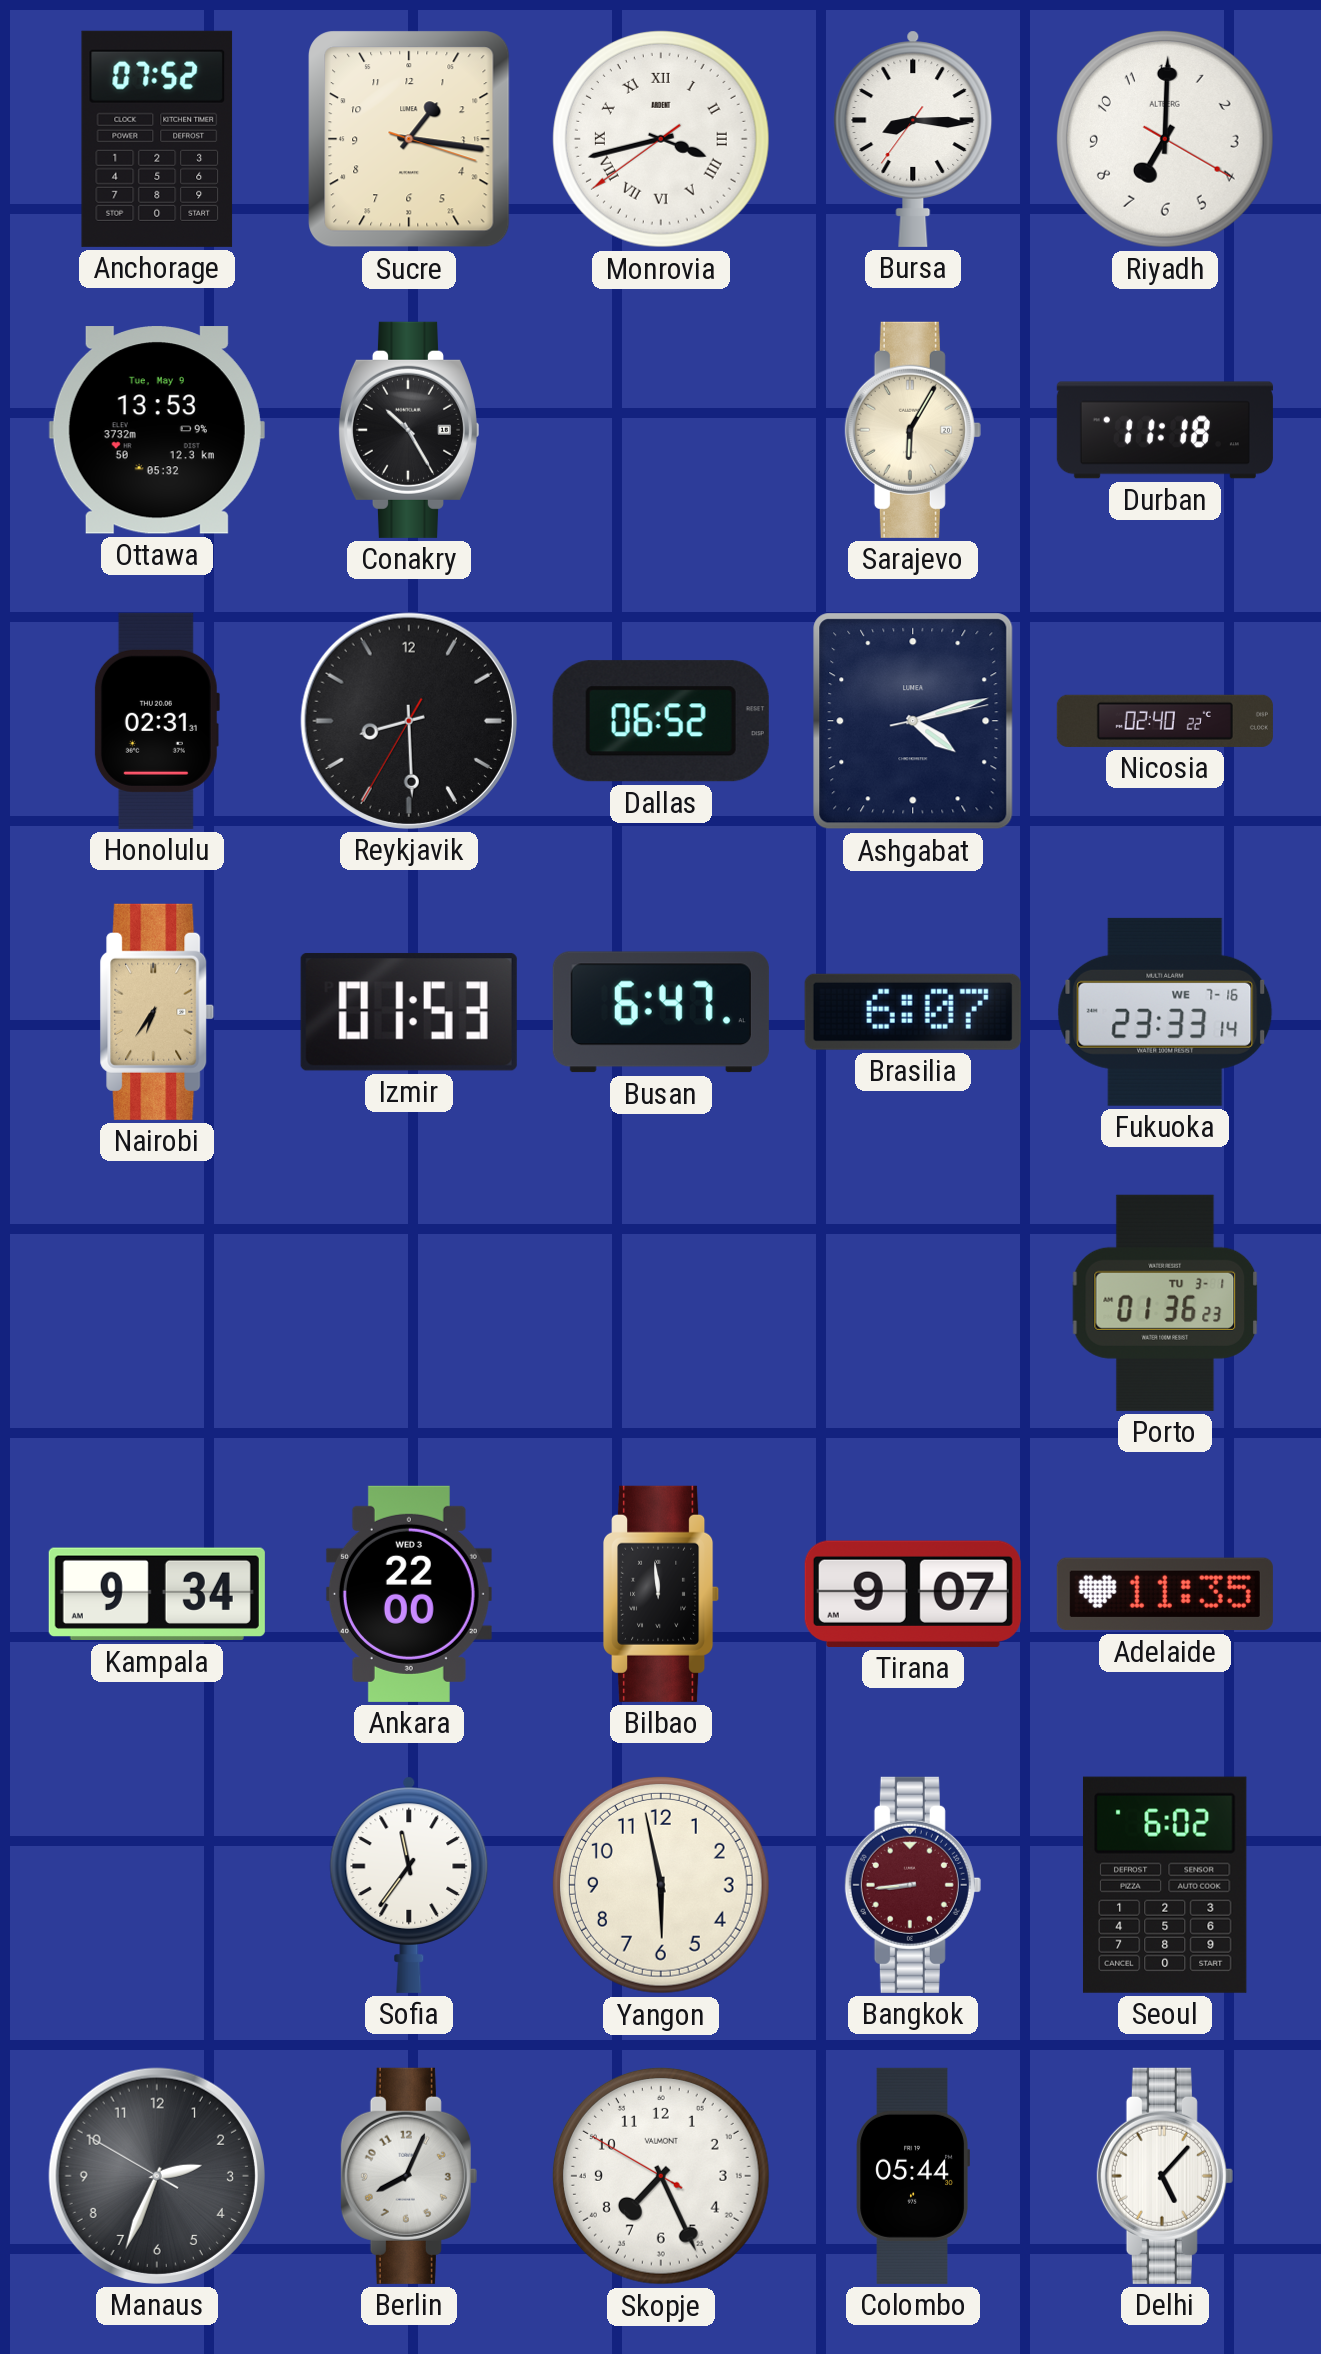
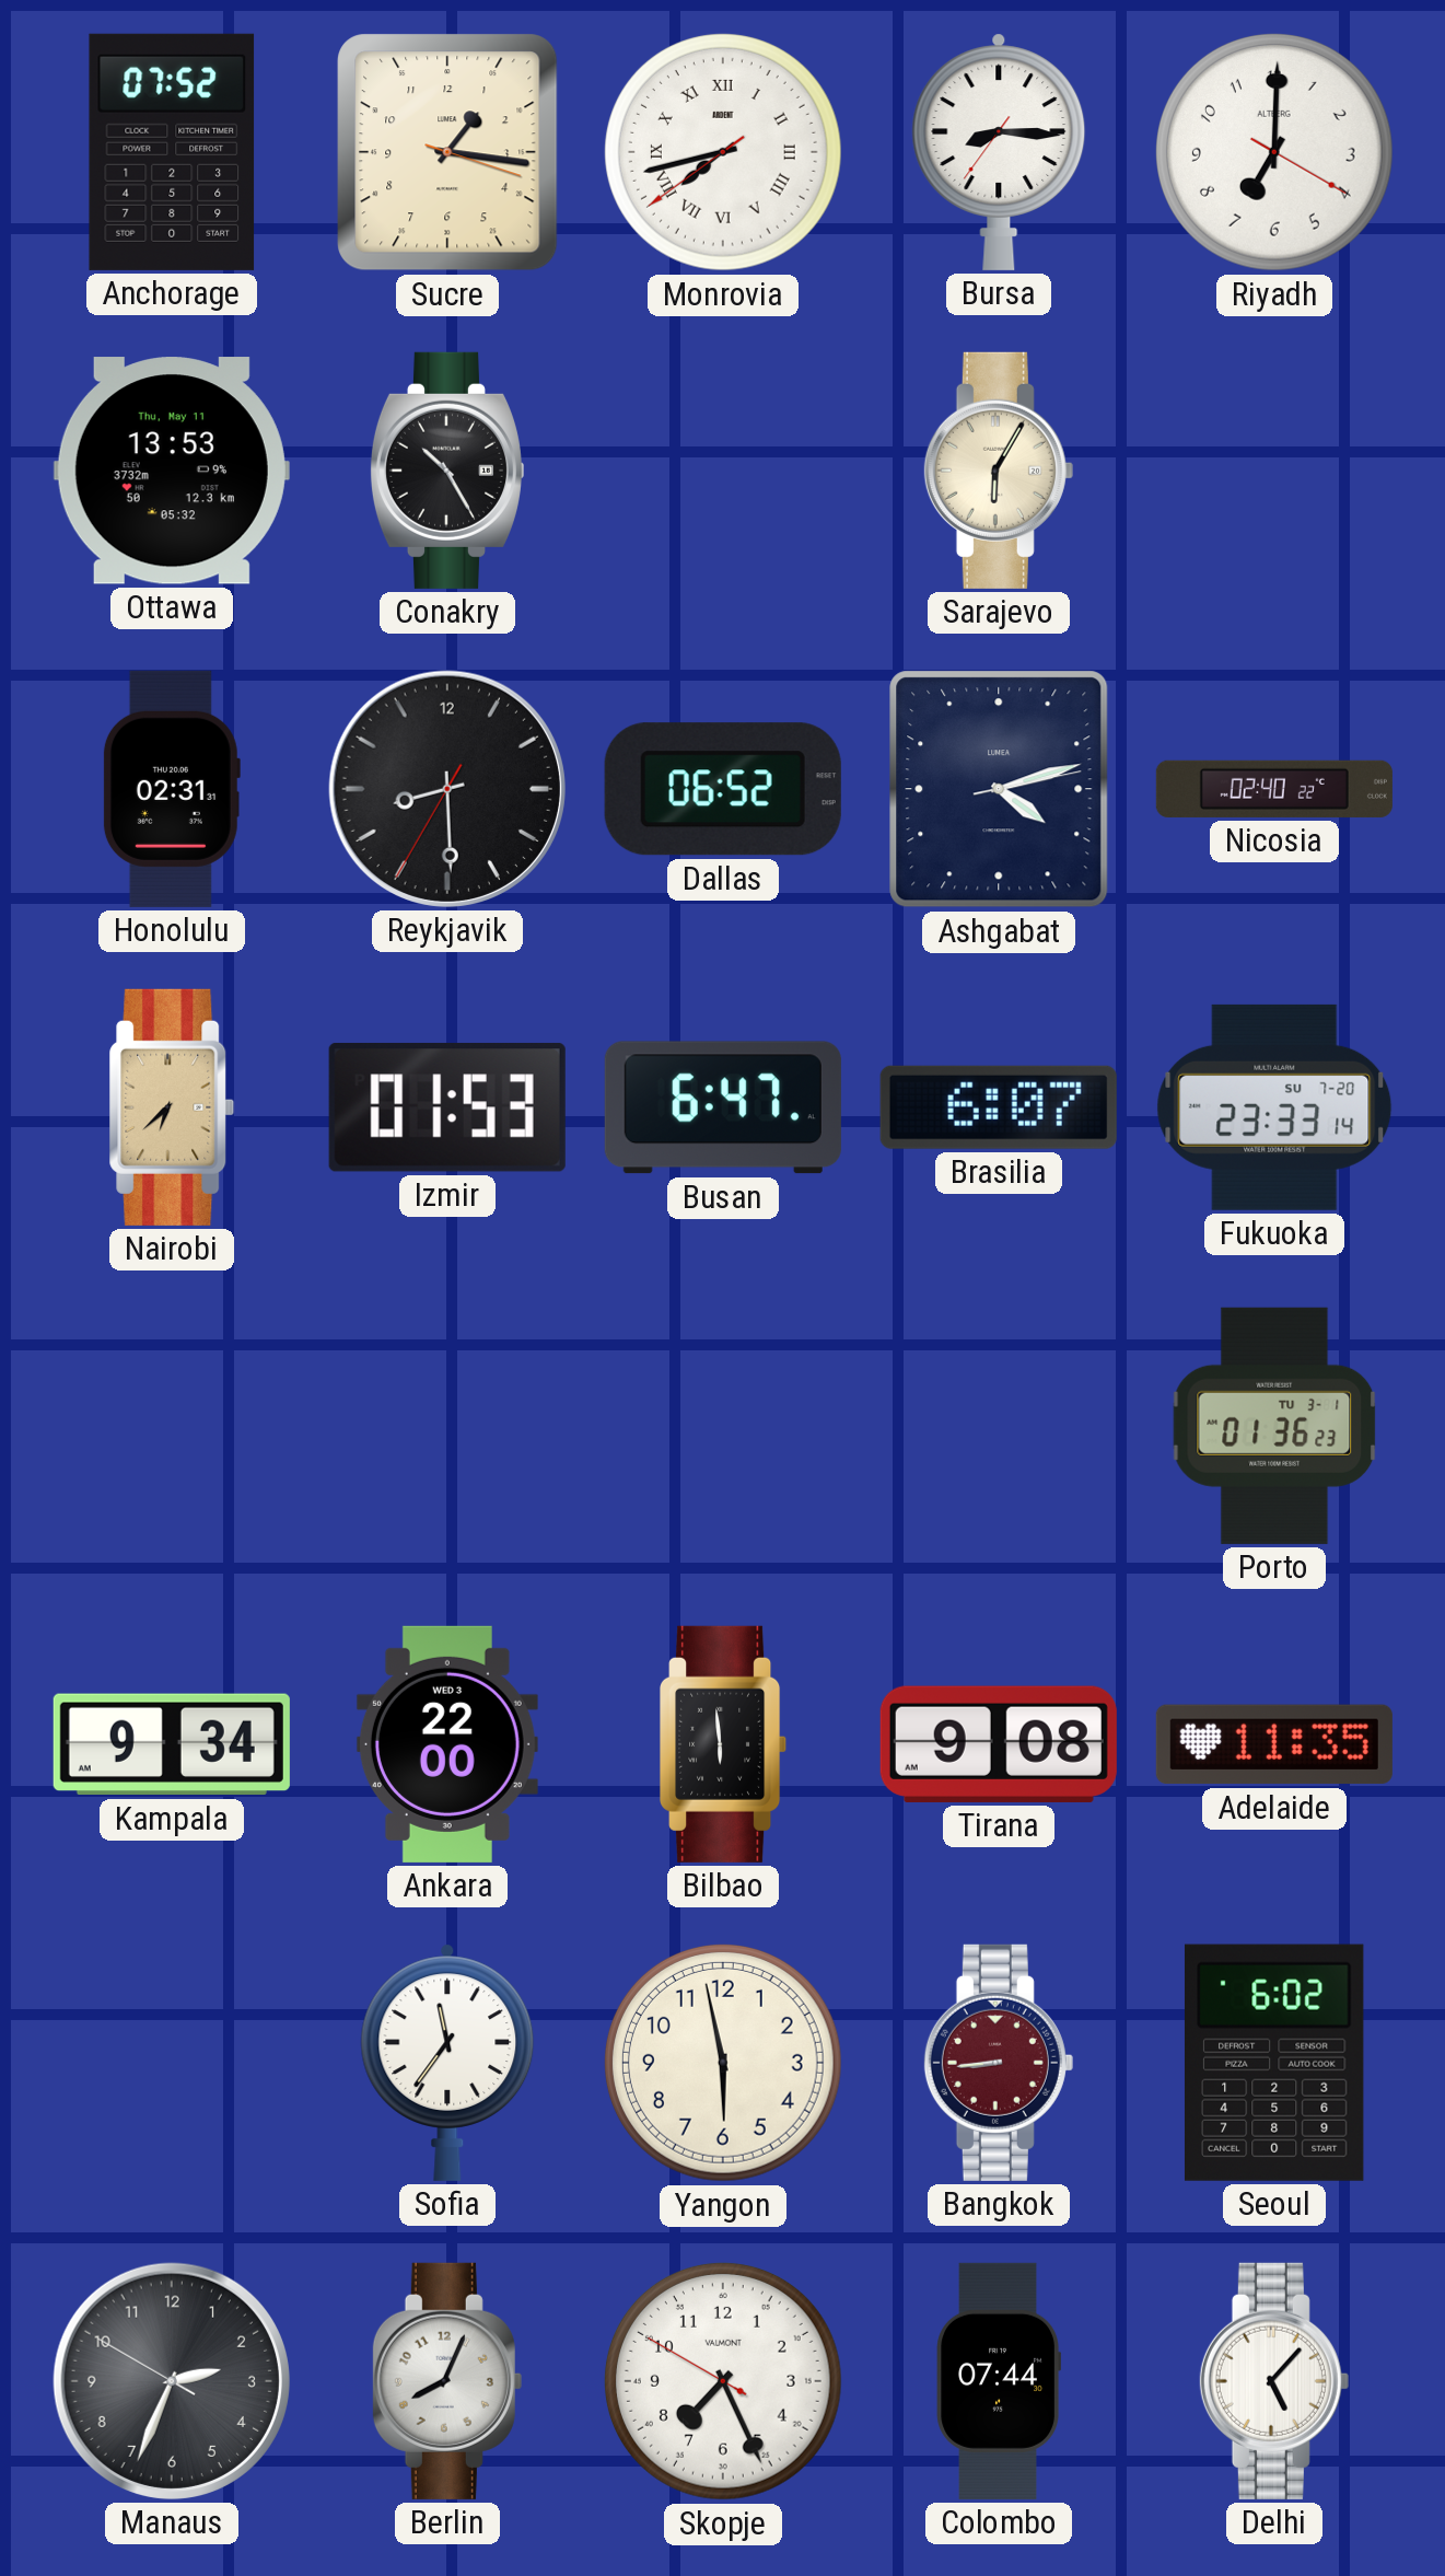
Monrovia: 3:42 -> 7:42
Ottawa date: Tue, May 9 -> Thu, May 11
Durban: 11:18 -> none
Nairobi: 6:36 -> 6:38
Fukuoka date: WE 7-16 -> SU 7-20
Bilbao: 11:59 -> 5:59
Tirana: 9:07 -> 9:08
Colombo: 05:44 -> 07:44
